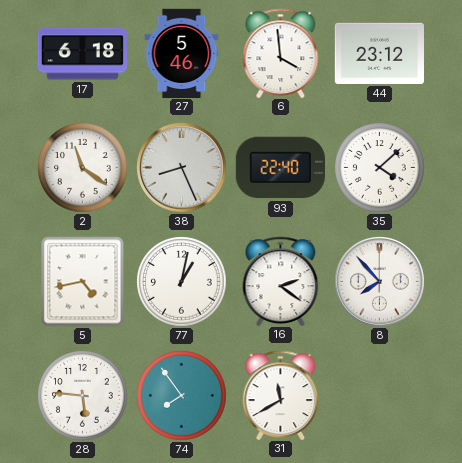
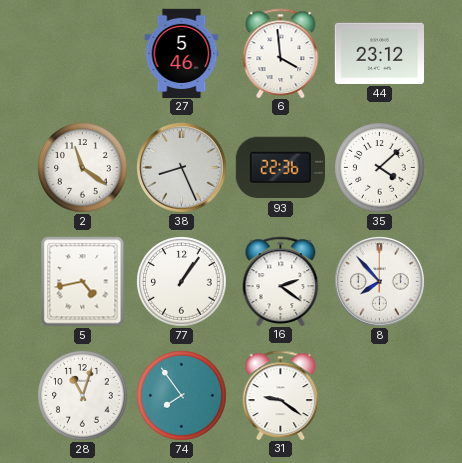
17: 6:18 -> none
93: 22:40 -> 22:36
77: 1:02 -> 1:06
28: 5:46 -> 11:03
31: 11:40 -> 9:21
